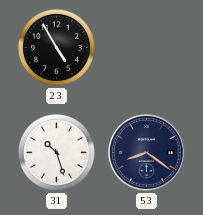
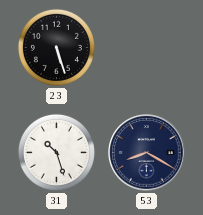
23: 4:55 -> 5:27
53: 8:21 -> 8:20
